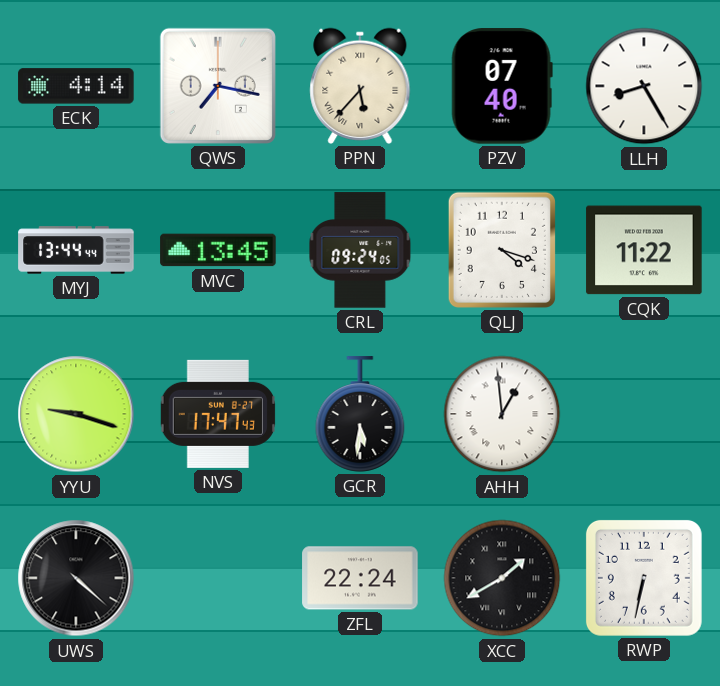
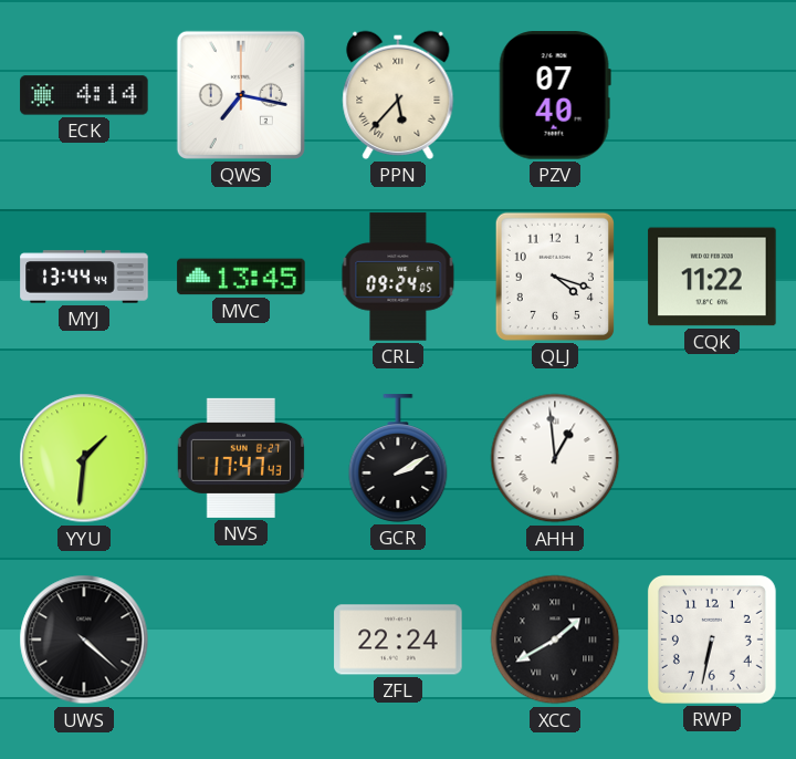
LLH: 8:25 -> none
YYU: 9:18 -> 1:31
GCR: 5:31 -> 2:10
